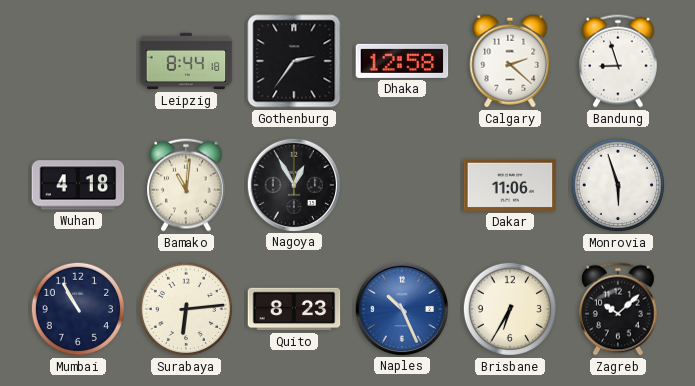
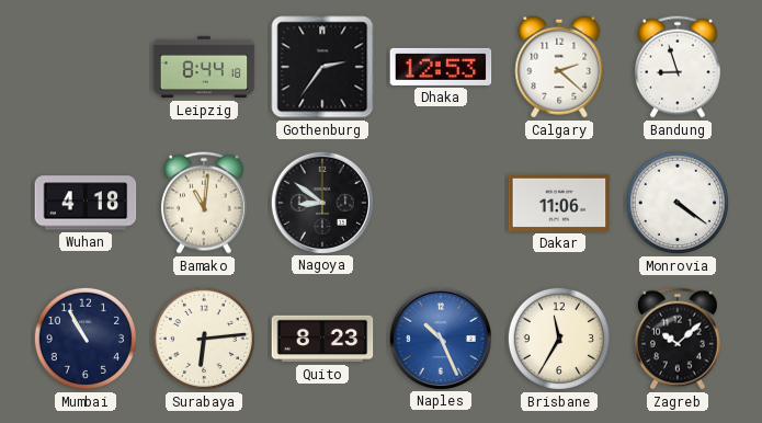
Dhaka: 12:58 -> 12:53
Nagoya: 12:55 -> 8:51
Monrovia: 5:57 -> 4:21
Brisbane: 6:35 -> 11:35
